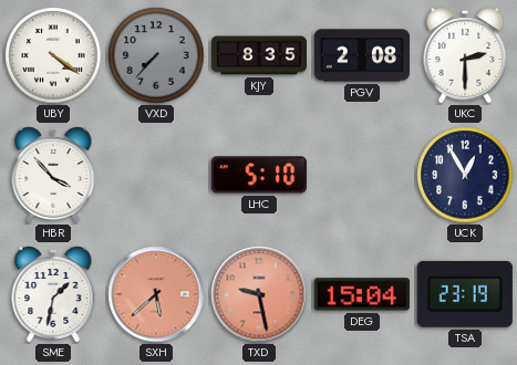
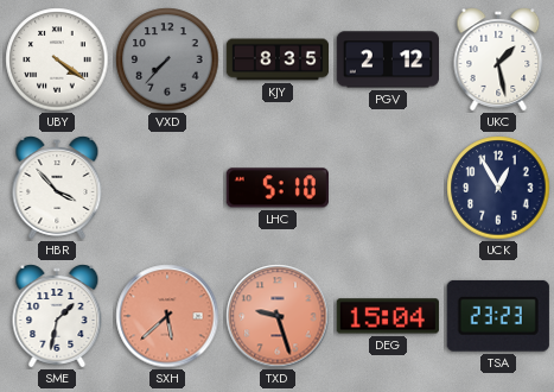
PGV: 2:08 -> 2:12
UKC: 2:30 -> 1:28
TXD: 9:28 -> 9:27
TSA: 23:19 -> 23:23
